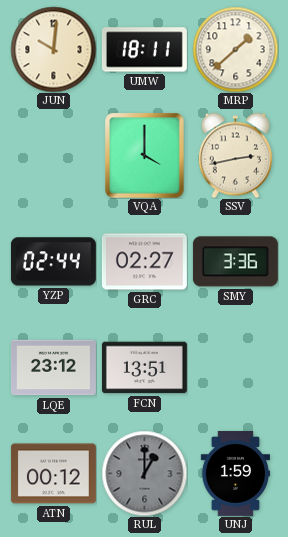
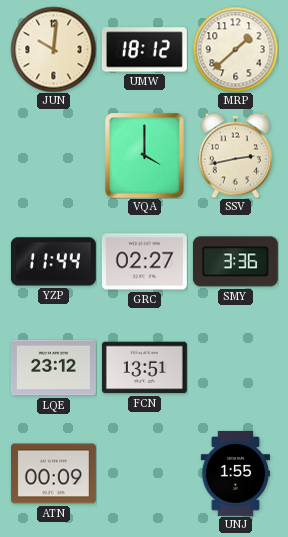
UMW: 18:11 -> 18:12
YZP: 02:44 -> 11:44
ATN: 00:12 -> 00:09
RUL: 1:00 -> none
UNJ: 1:59 -> 1:55
